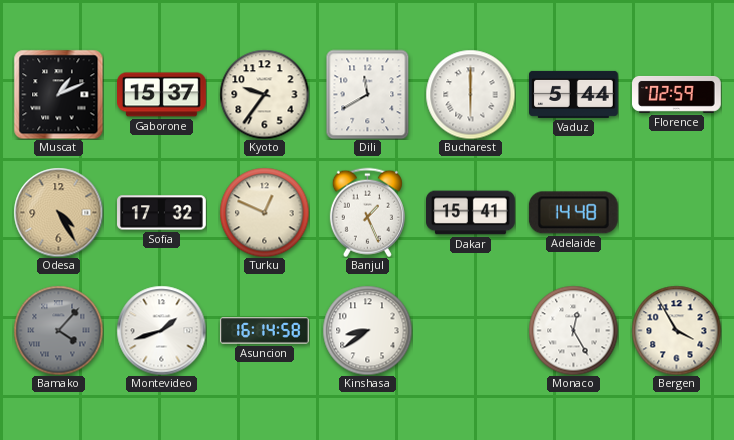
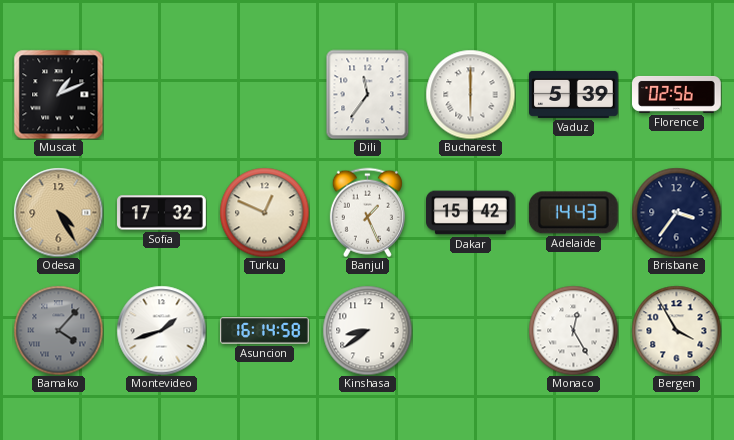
Gaborone: 15:37 -> none
Kyoto: 9:36 -> none
Dili: 11:40 -> 11:36
Vaduz: 5:44 -> 5:39
Florence: 02:59 -> 02:56
Dakar: 15:41 -> 15:42
Adelaide: 14:48 -> 14:43
Brisbane: none -> 3:36
